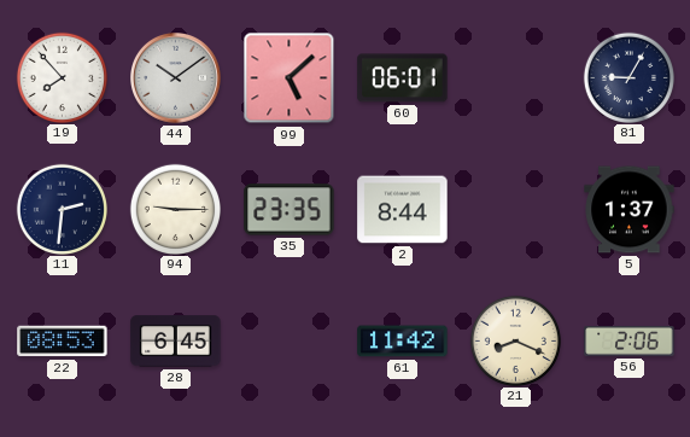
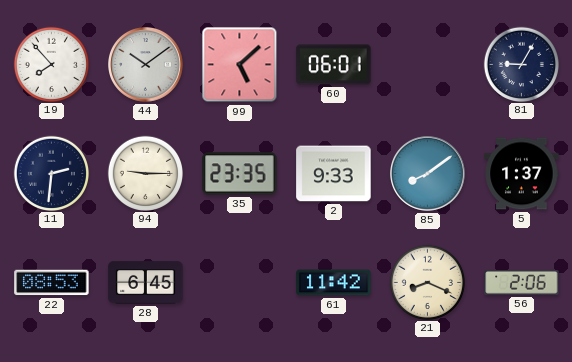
2: 8:44 -> 9:33
85: none -> 8:09
